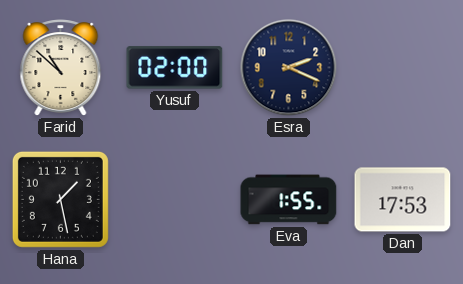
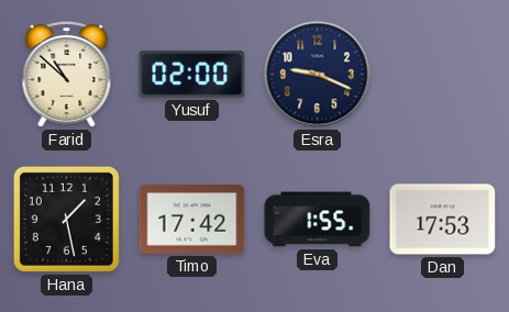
Esra: 2:19 -> 9:19
Timo: none -> 17:42
